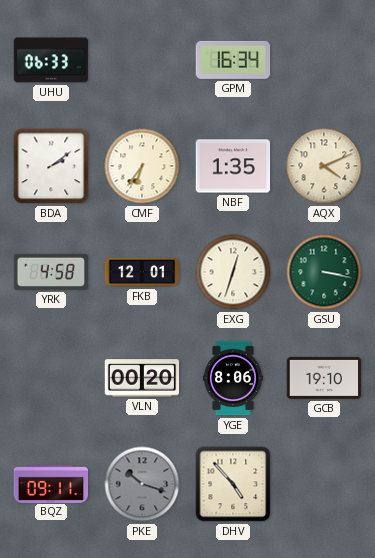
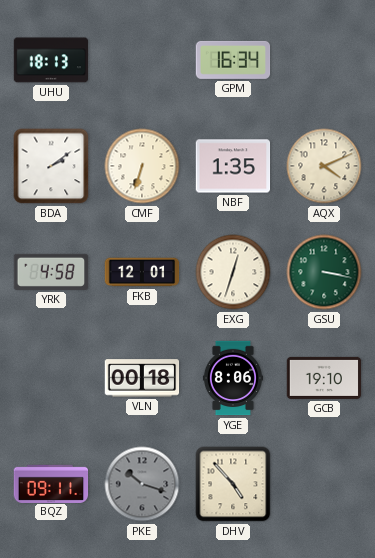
UHU: 06:33 -> 18:13
CMF: 6:36 -> 6:33
VLN: 00:20 -> 00:18
